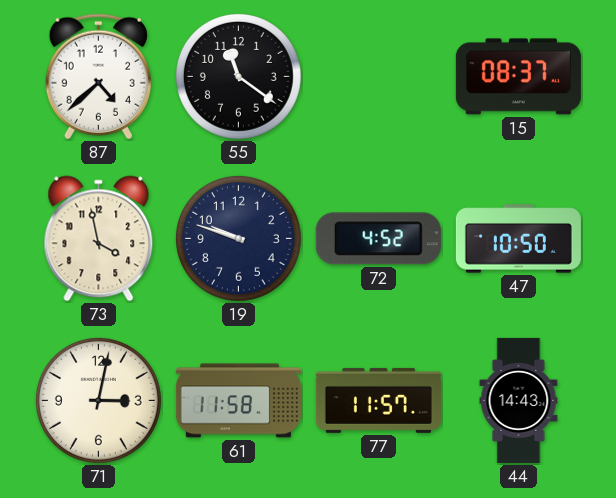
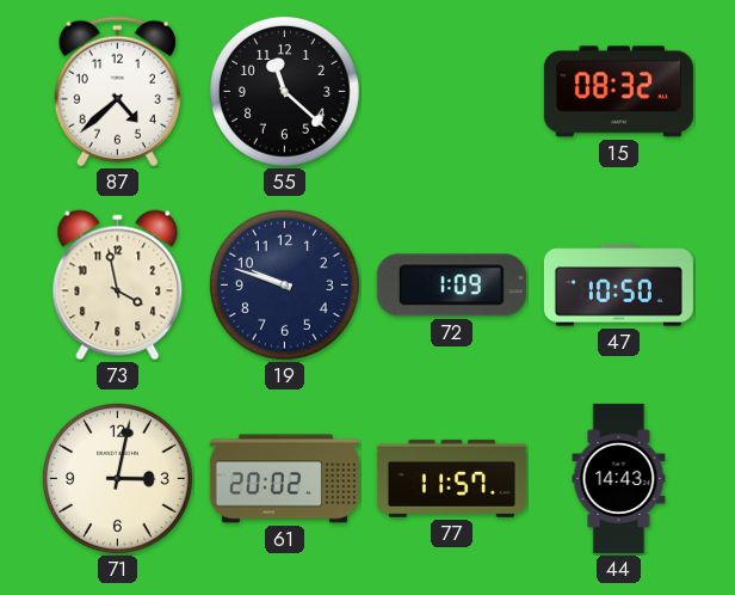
55: 11:21 -> 11:22
15: 08:37 -> 08:32
72: 4:52 -> 1:09
61: 11:58 -> 20:02
